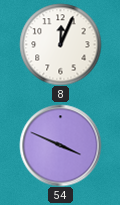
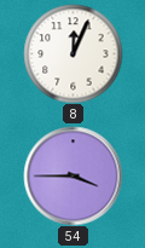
54: 3:49 -> 3:45
